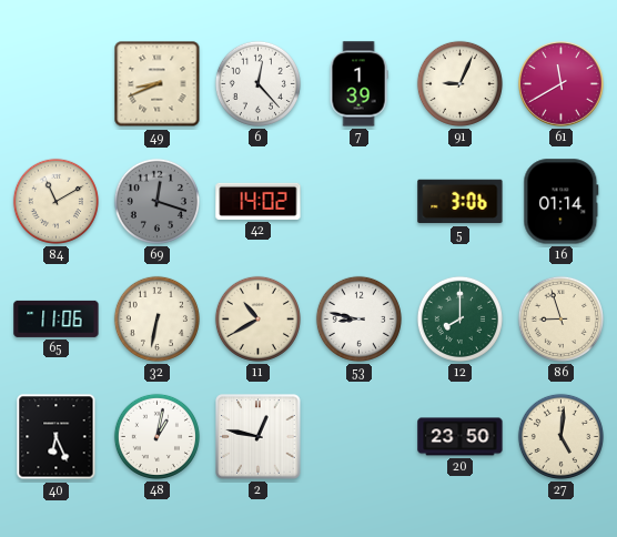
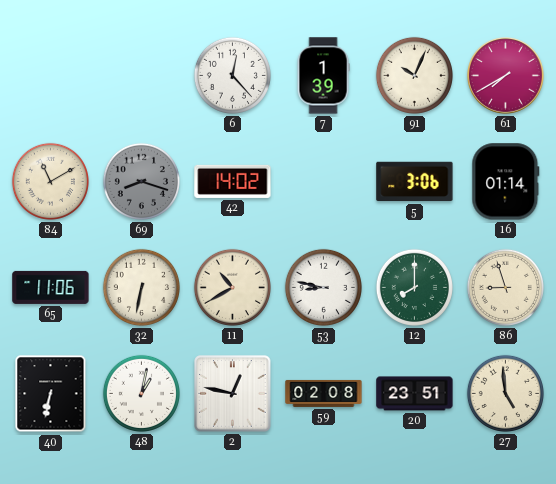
49: 8:41 -> none
91: 9:04 -> 10:04
61: 11:40 -> 7:40
69: 12:18 -> 8:18
40: 6:26 -> 6:32
59: none -> 02:08
20: 23:50 -> 23:51
27: 5:01 -> 4:59
